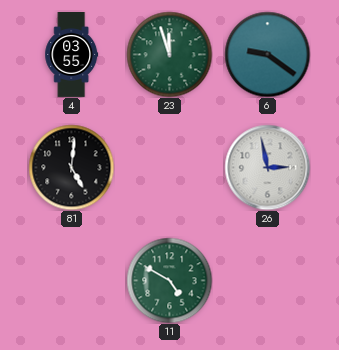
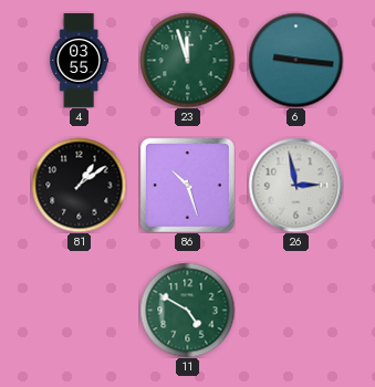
6: 9:21 -> 9:16
81: 5:01 -> 1:09
86: none -> 10:27
